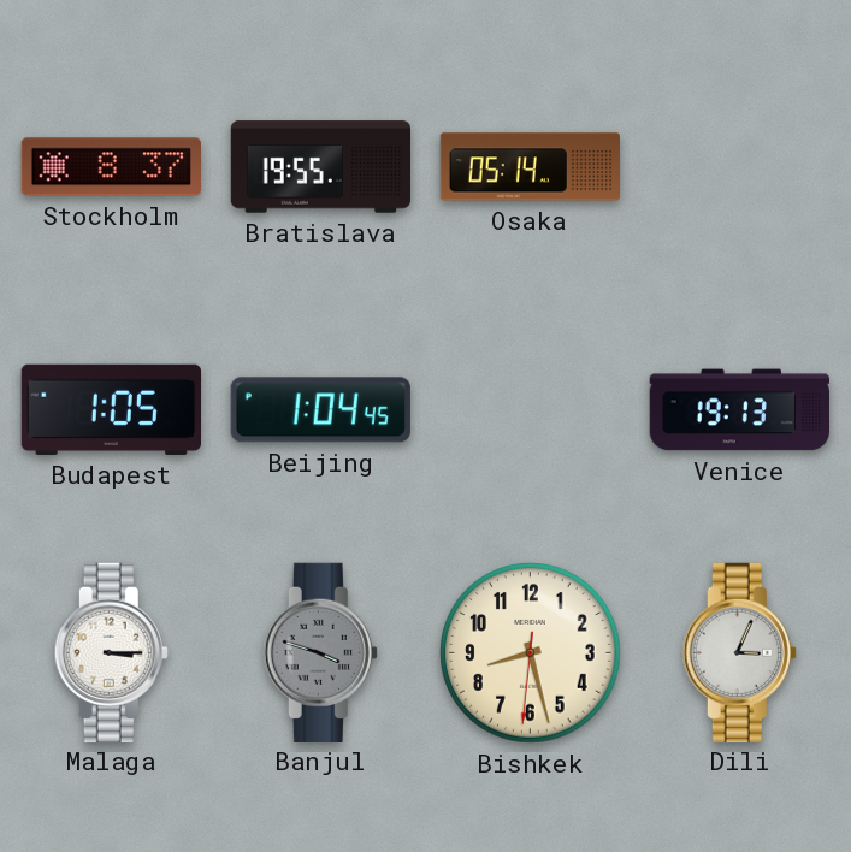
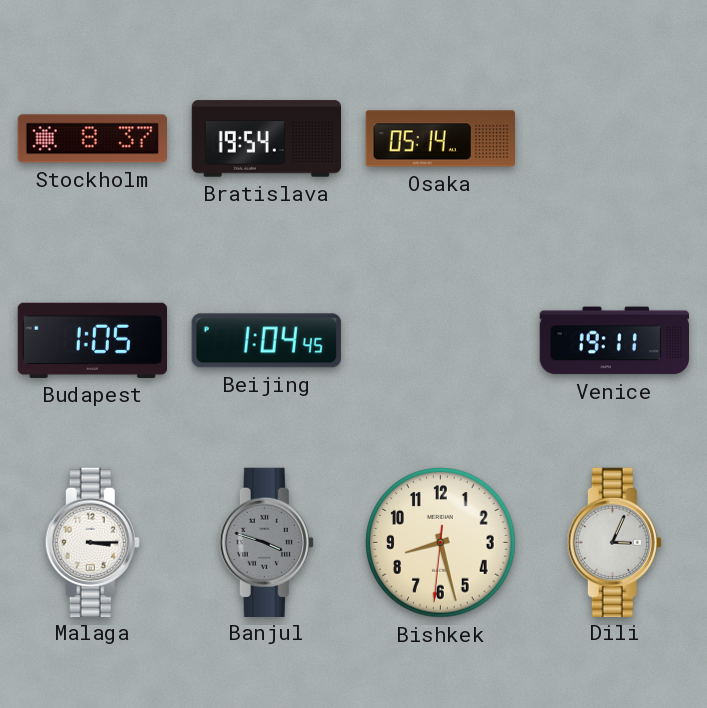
Bratislava: 19:55 -> 19:54
Venice: 19:13 -> 19:11
